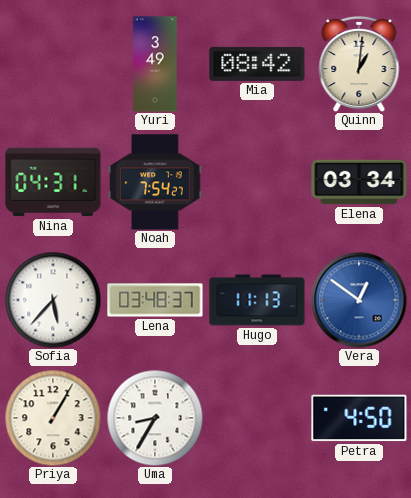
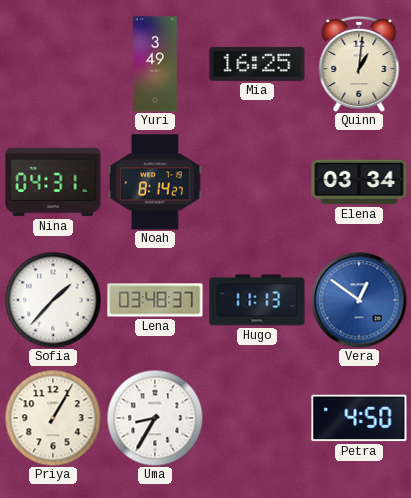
Mia: 08:42 -> 16:25
Noah: 7:54 -> 8:14
Sofia: 5:37 -> 1:37
